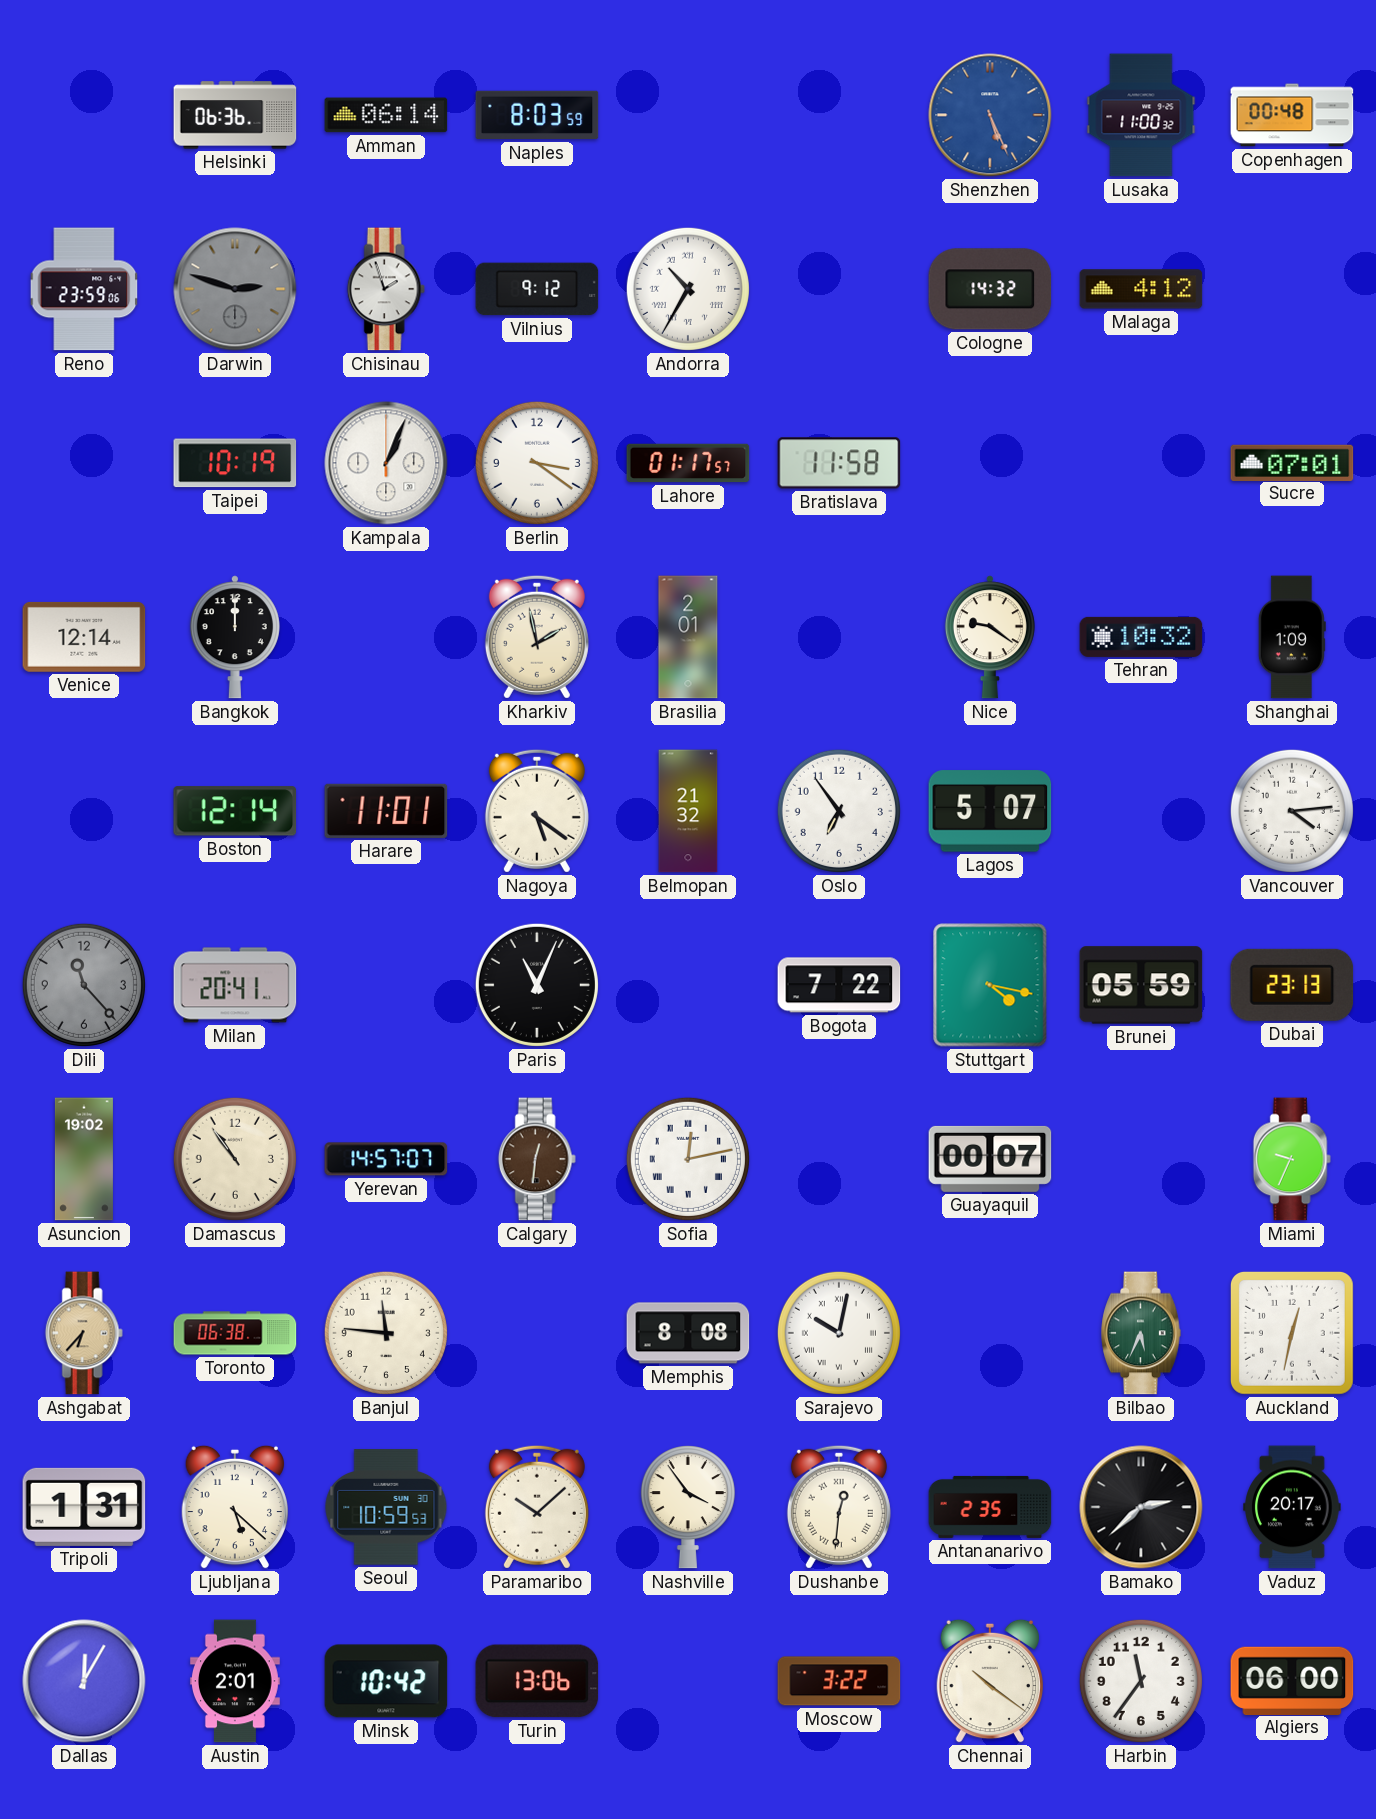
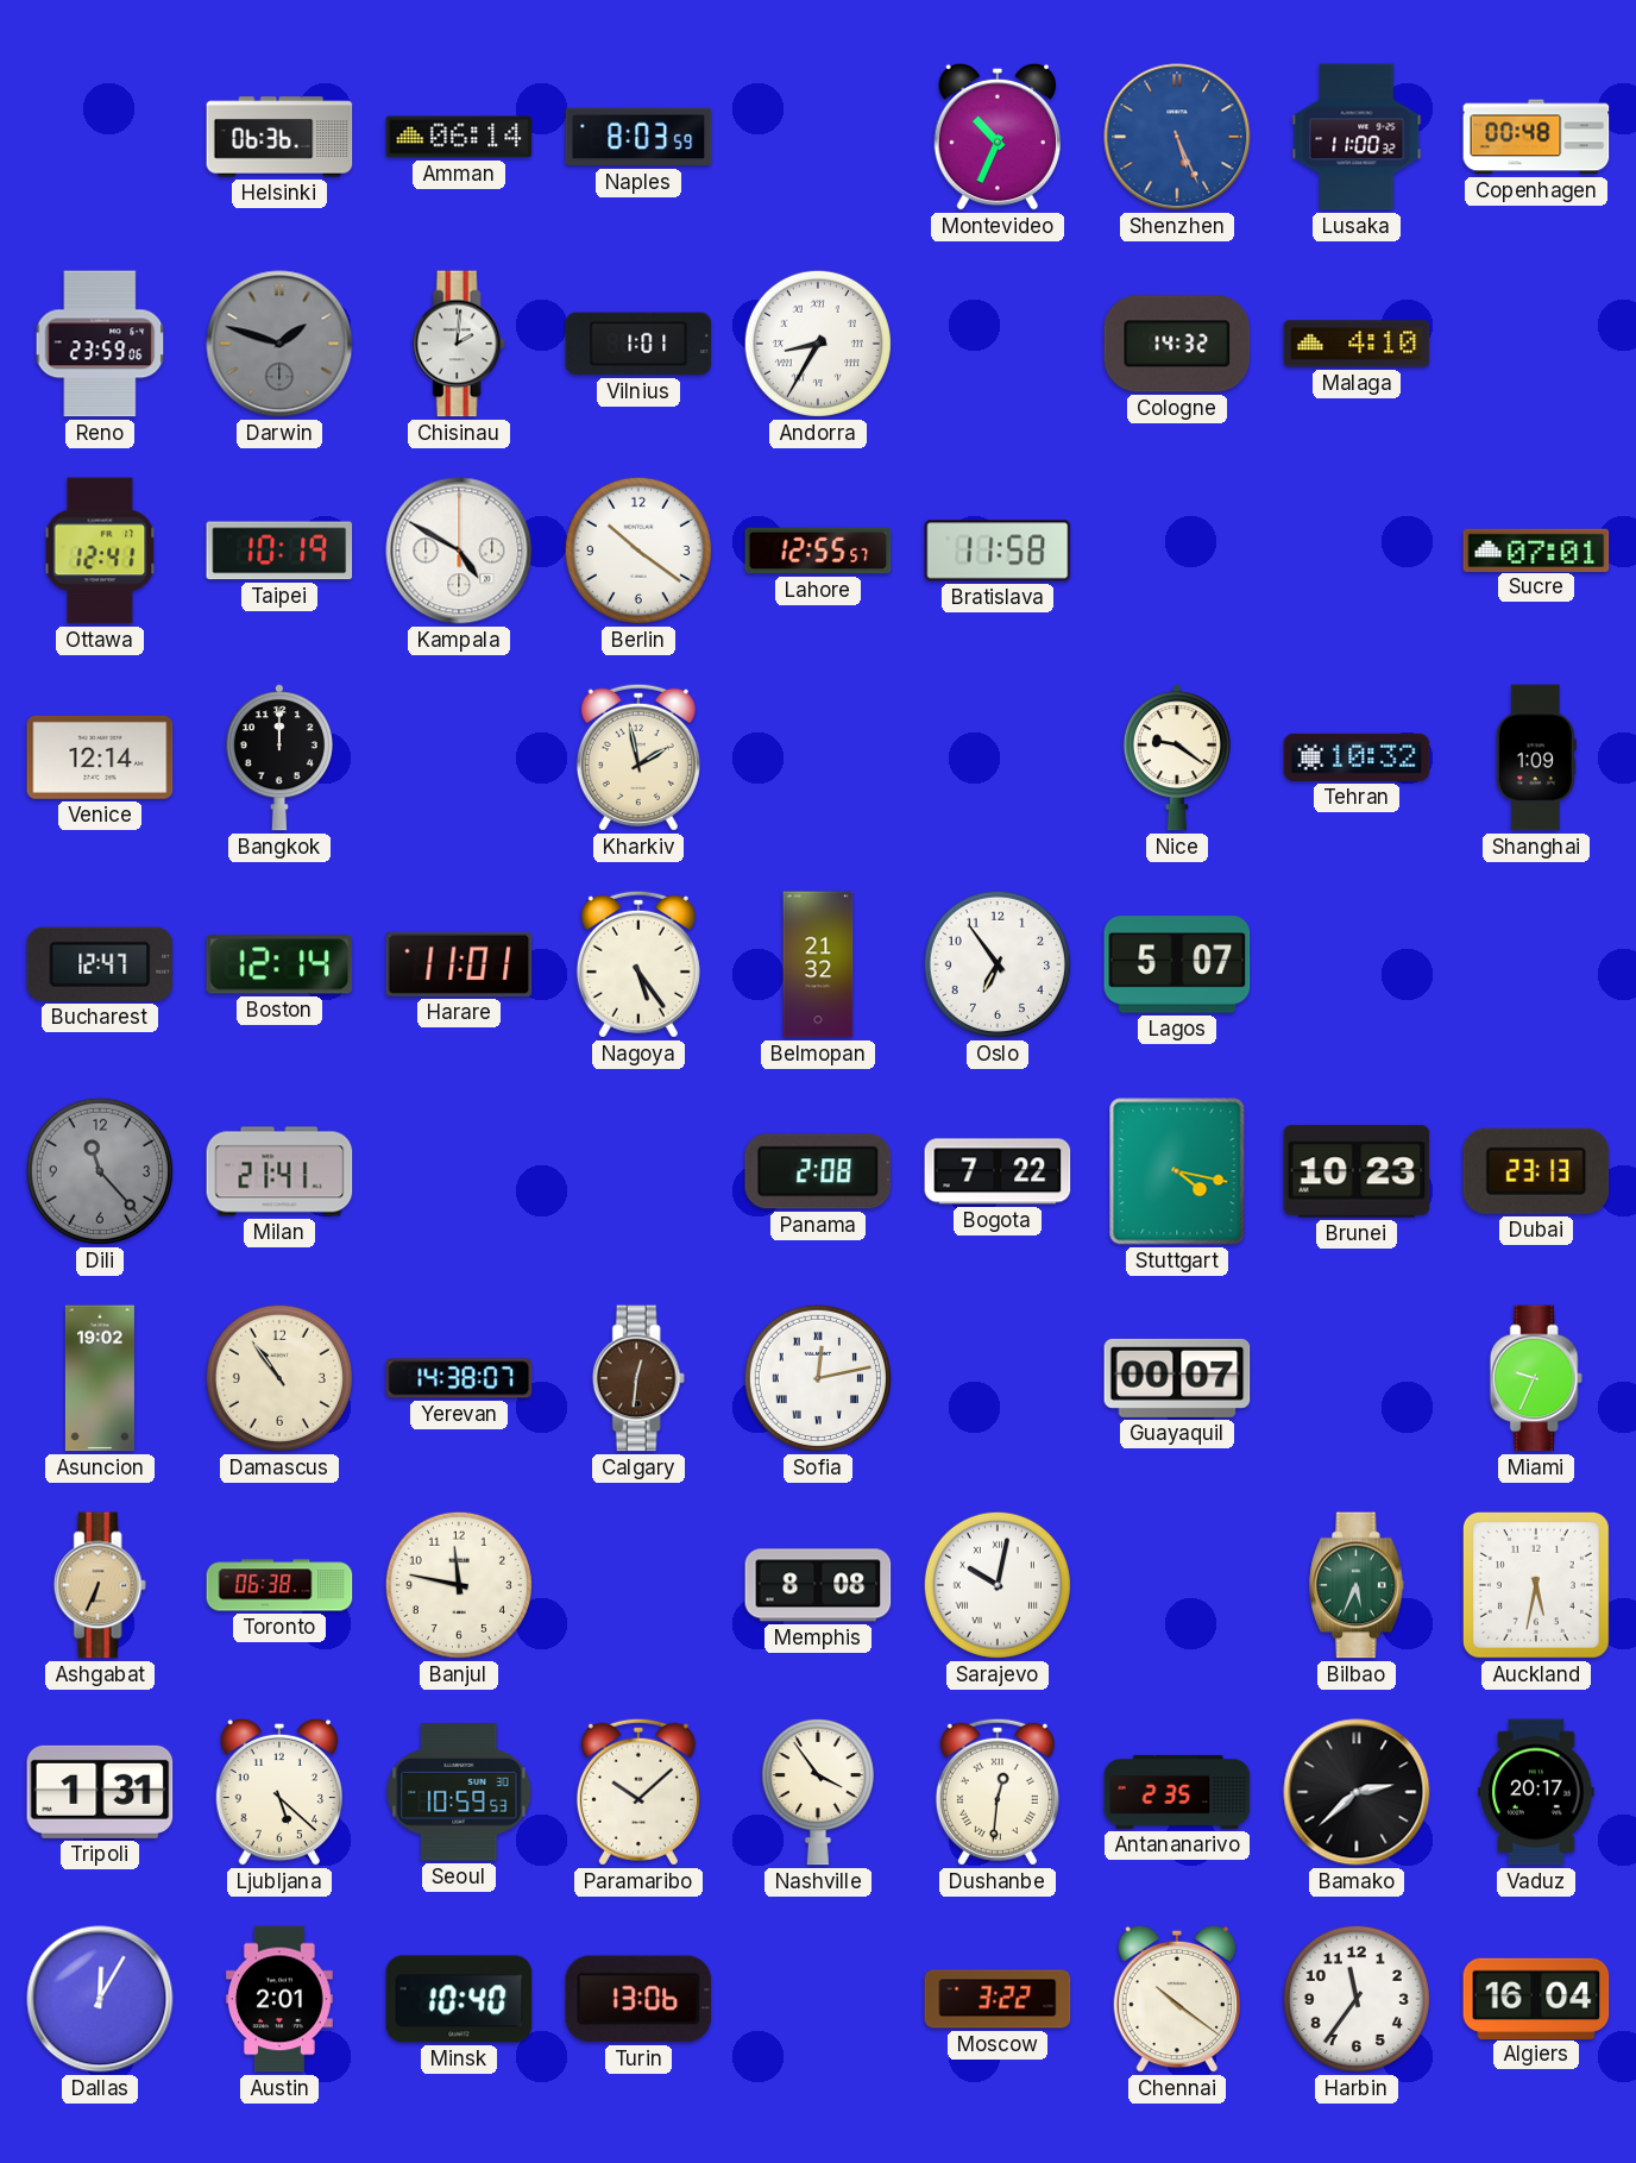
Montevideo: none -> 10:34
Darwin: 2:48 -> 1:48
Chisinau: 1:57 -> 2:01
Vilnius: 9:12 -> 1:01
Andorra: 10:35 -> 8:35
Malaga: 4:12 -> 4:10
Ottawa: none -> 12:41
Kampala: 1:04 -> 4:50
Berlin: 3:21 -> 10:21
Lahore: 01:17 -> 12:55
Brasilia: 2:01 -> none
Bucharest: none -> 12:47
Nagoya: 5:21 -> 5:24
Vancouver: 4:14 -> none
Milan: 20:41 -> 21:41
Paris: 11:04 -> none
Panama: none -> 2:08
Brunei: 05:59 -> 10:23
Yerevan: 14:57 -> 14:38
Ashgabat: 6:37 -> 6:34
Banjul: 11:46 -> 11:47
Auckland: 12:32 -> 5:32
Minsk: 10:42 -> 10:40
Algiers: 06:00 -> 16:04
